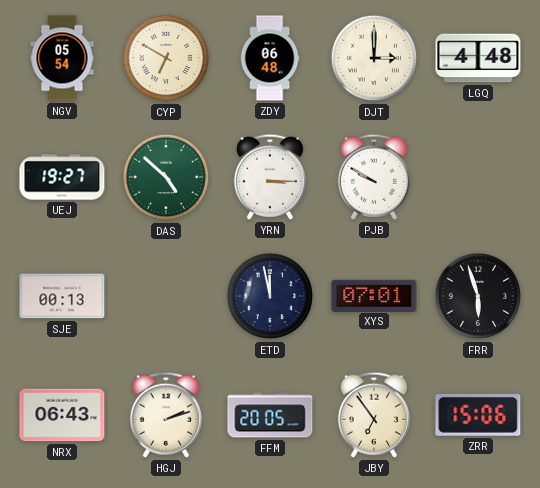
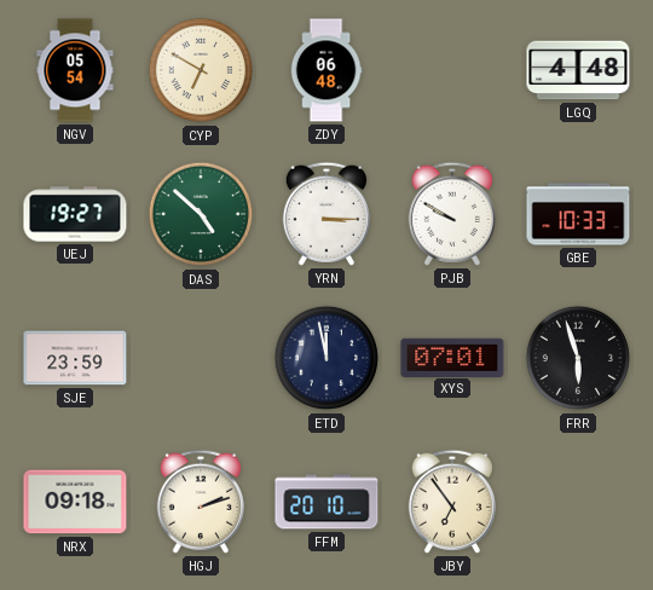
DJT: 3:00 -> none
GBE: none -> 10:33
SJE: 00:13 -> 23:59
NRX: 06:43 -> 09:18
FFM: 20:05 -> 20:10
ZRR: 15:06 -> none
